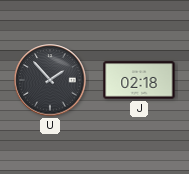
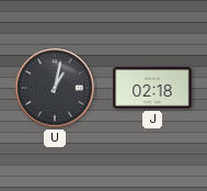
U: 1:53 -> 1:02
